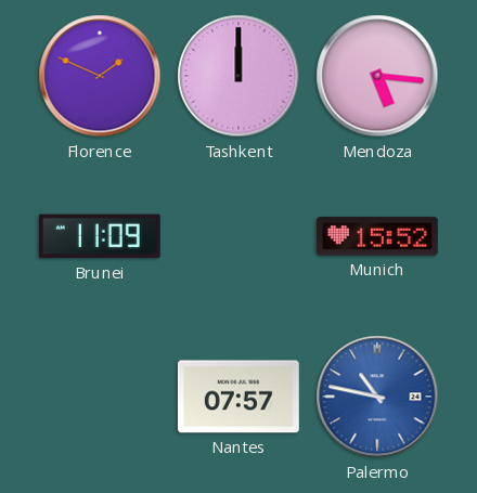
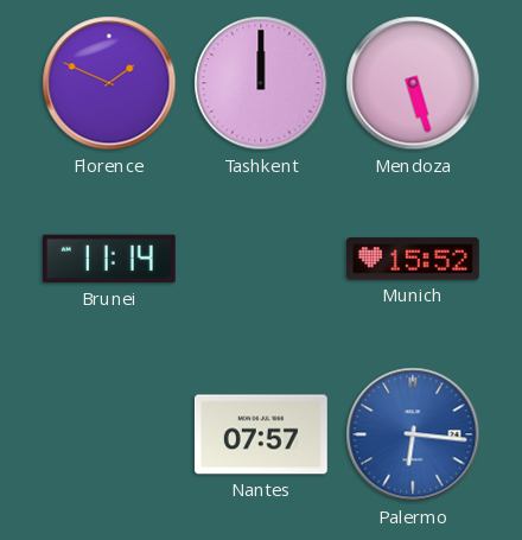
Mendoza: 5:16 -> 5:27
Brunei: 11:09 -> 11:14
Palermo: 10:47 -> 6:16
